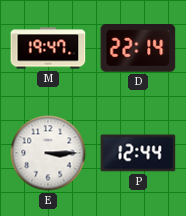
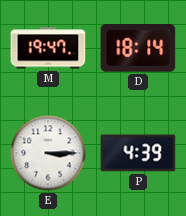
D: 22:14 -> 18:14
P: 12:44 -> 4:39
